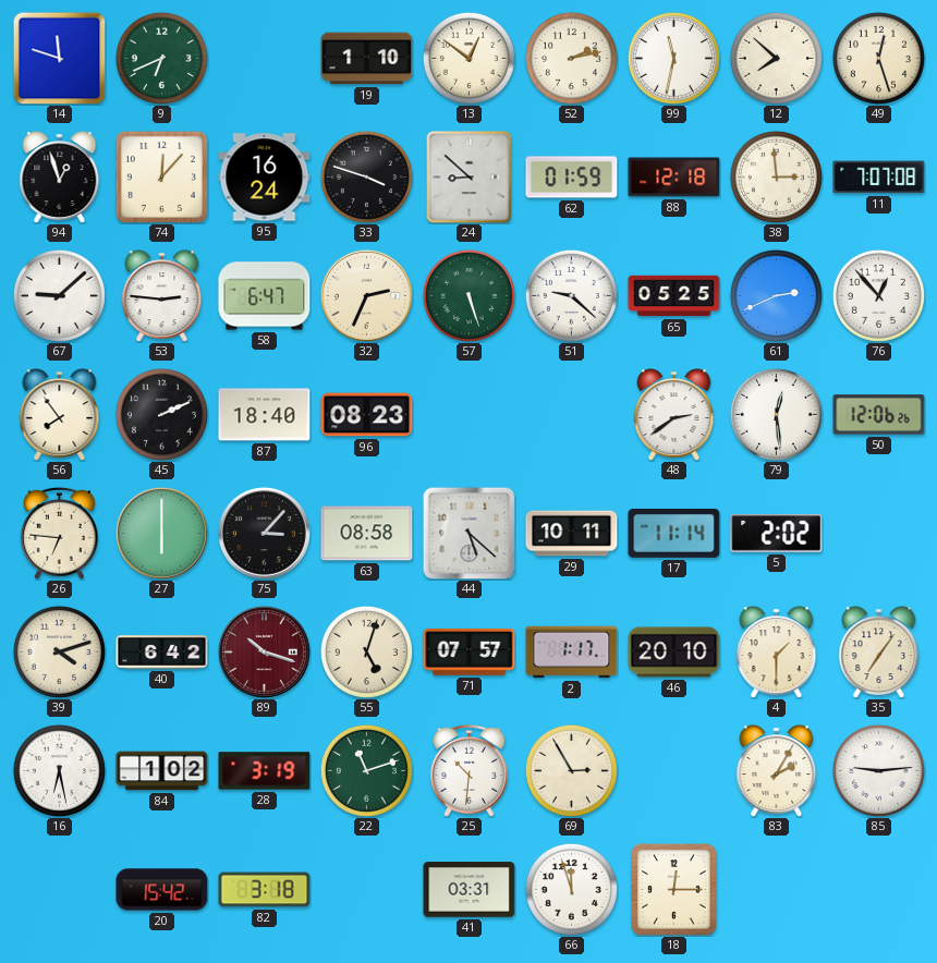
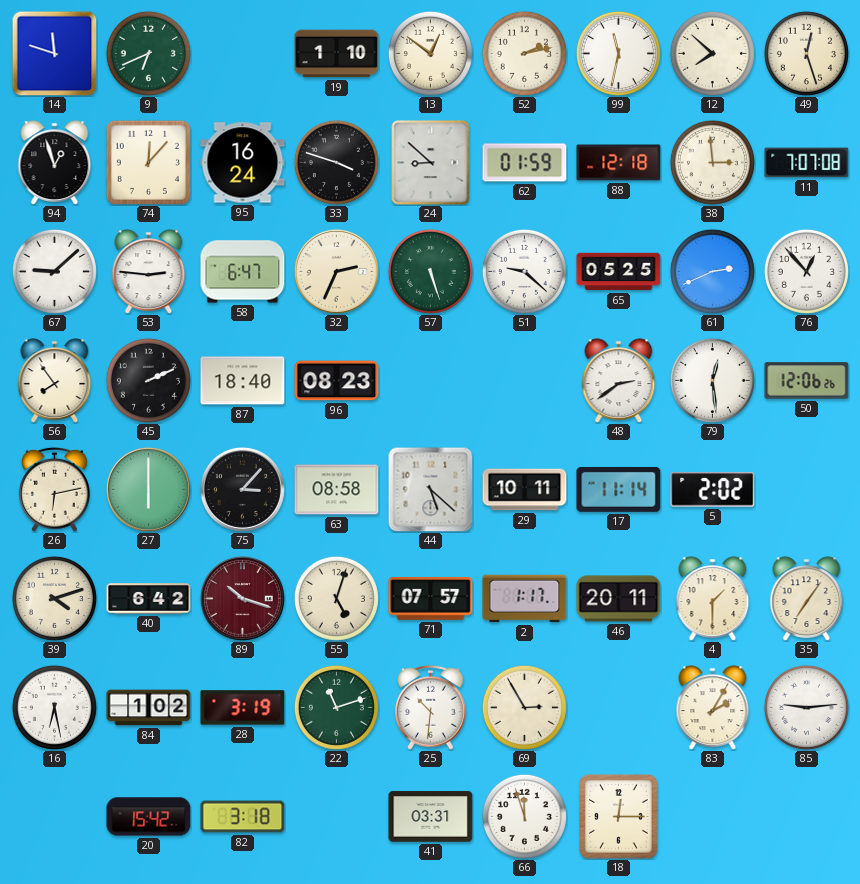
26: 6:46 -> 6:13
46: 20:10 -> 20:11
